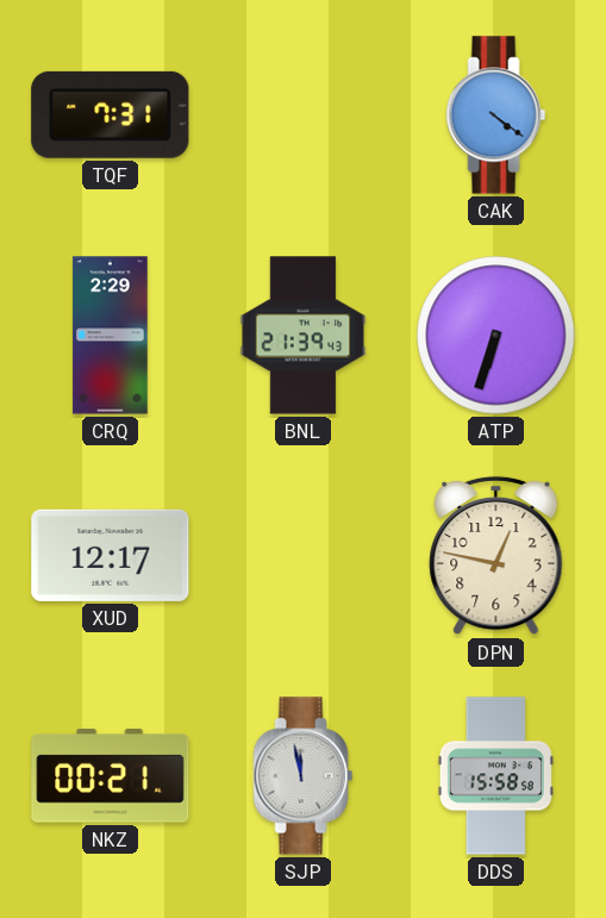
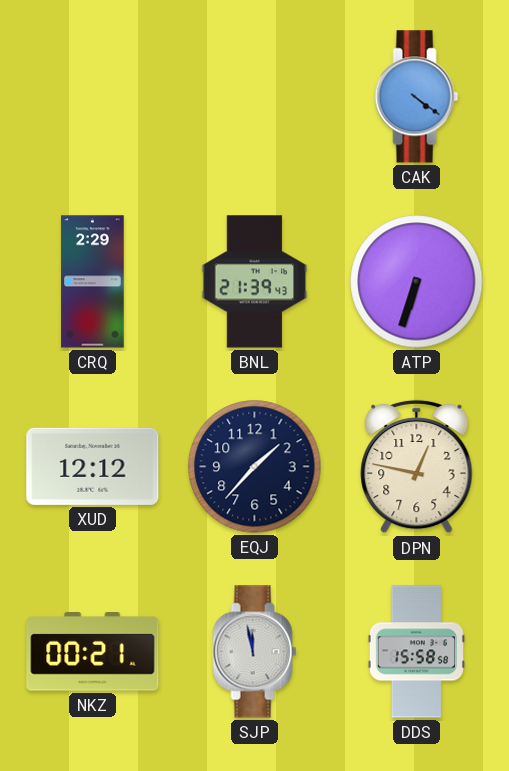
TQF: 7:31 -> none
XUD: 12:17 -> 12:12
EQJ: none -> 1:37
